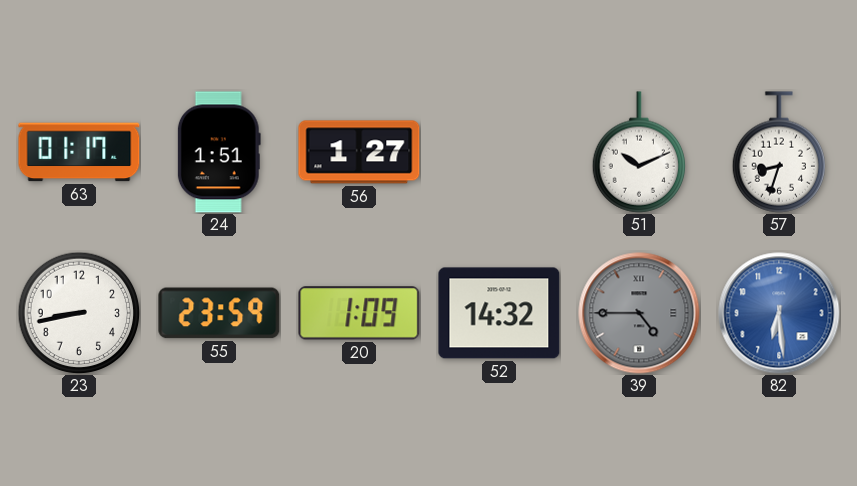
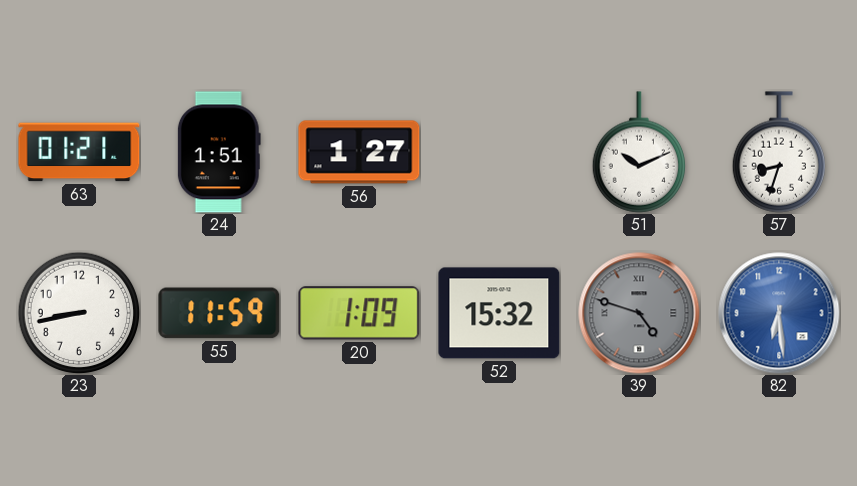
63: 01:17 -> 01:21
55: 23:59 -> 11:59
52: 14:32 -> 15:32
39: 4:45 -> 4:48
